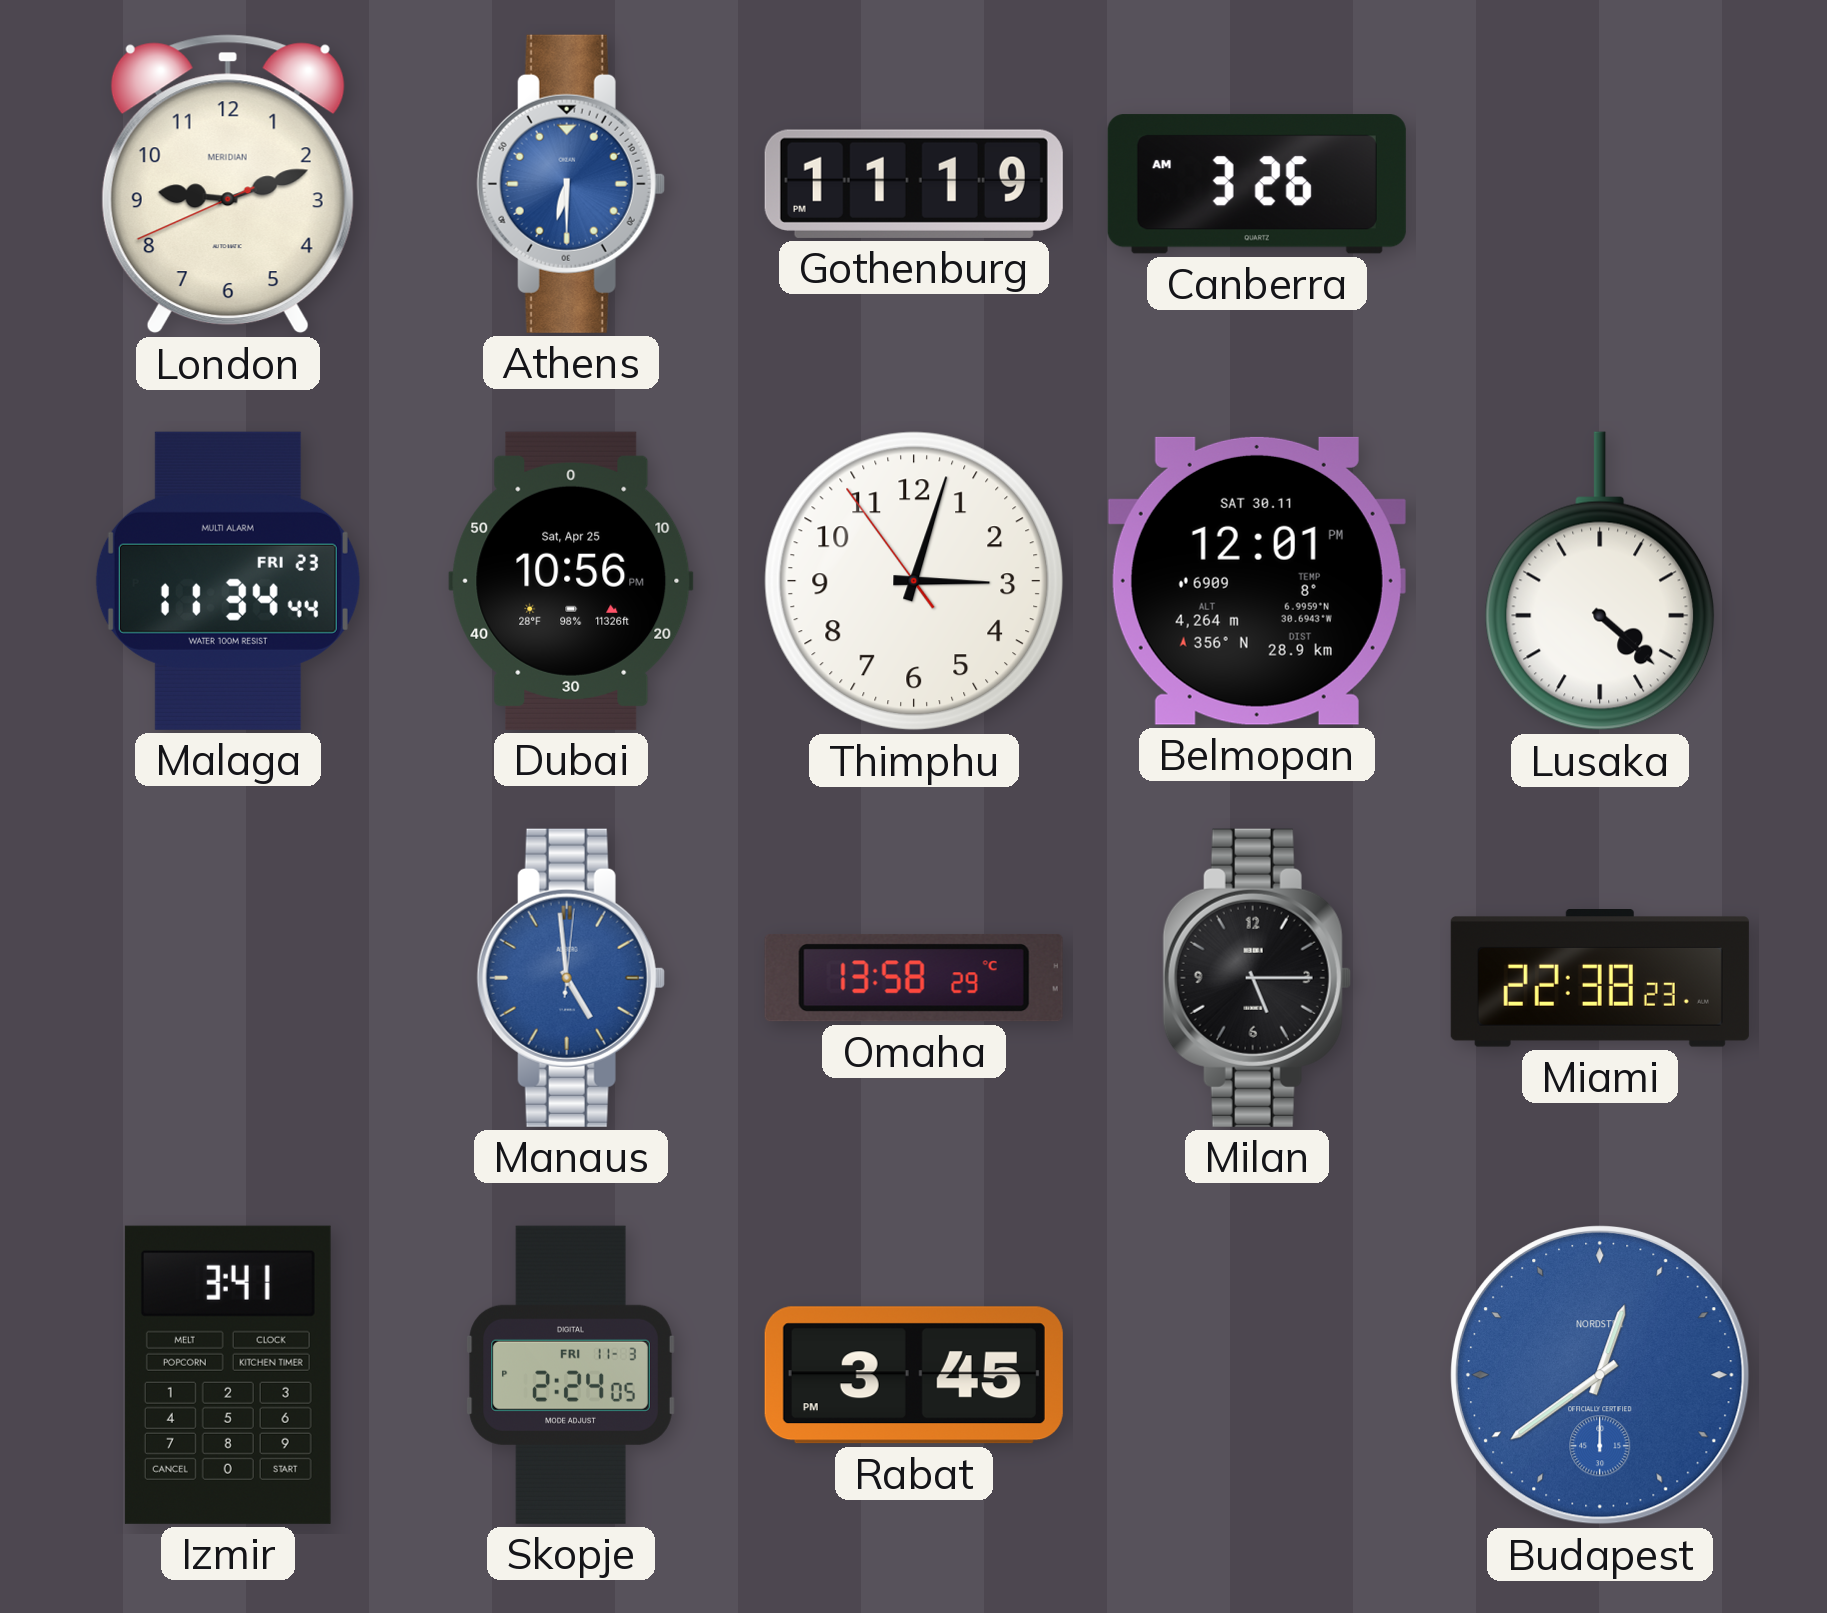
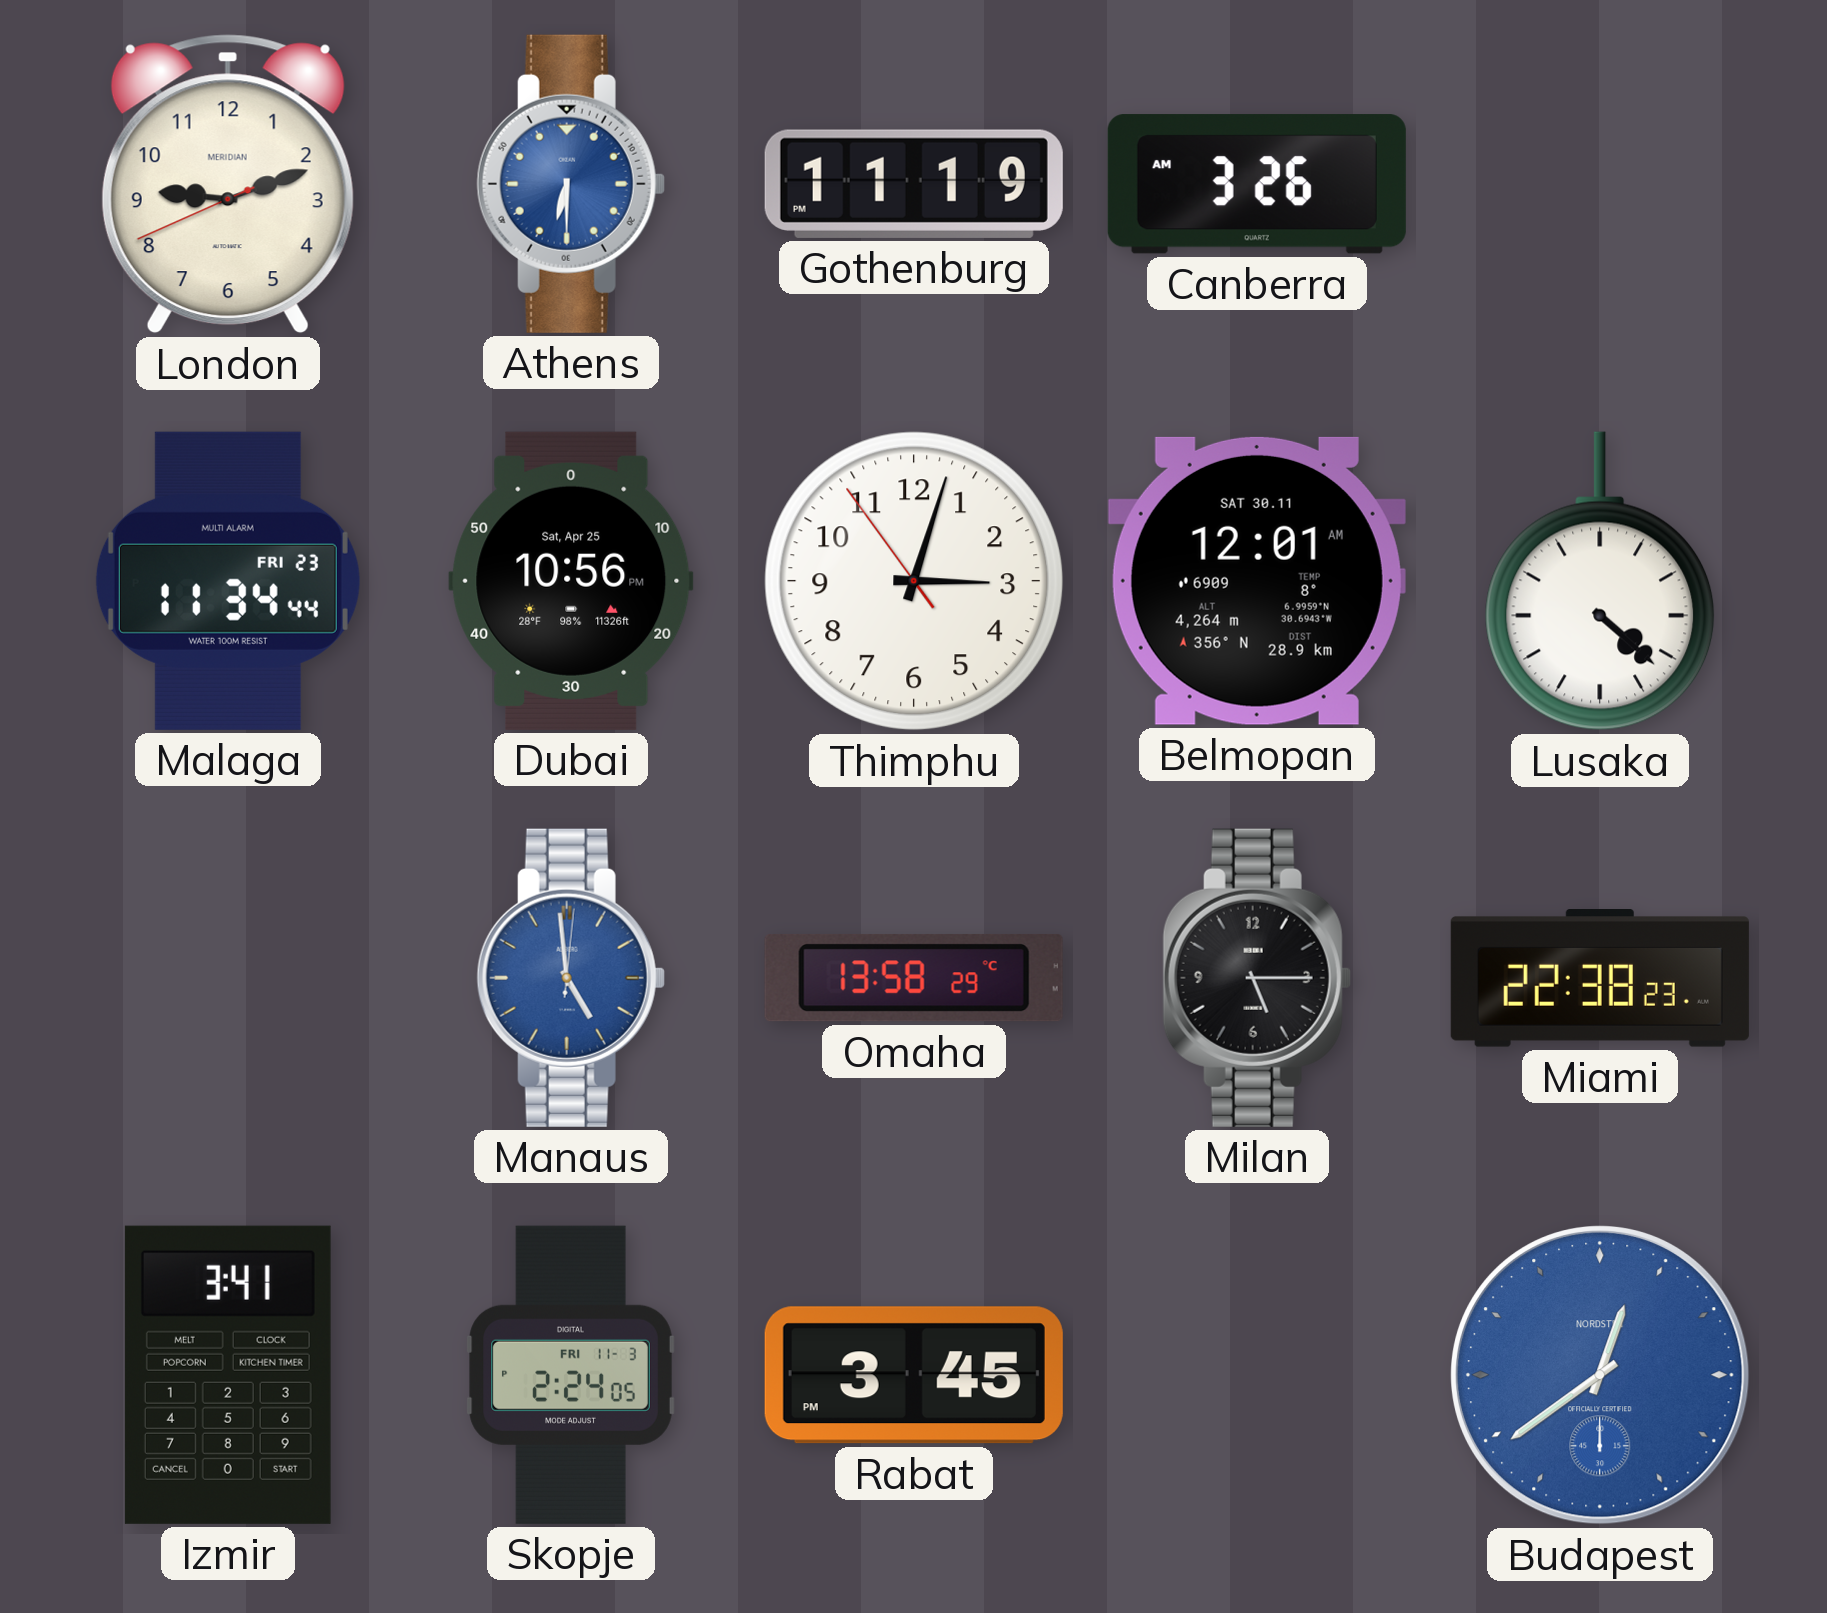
Belmopan: 12:01 PM -> 12:01 AM
